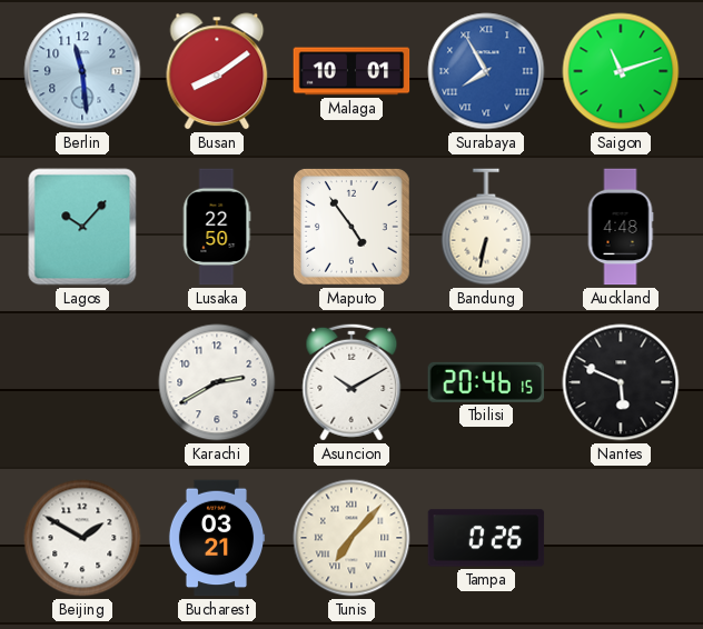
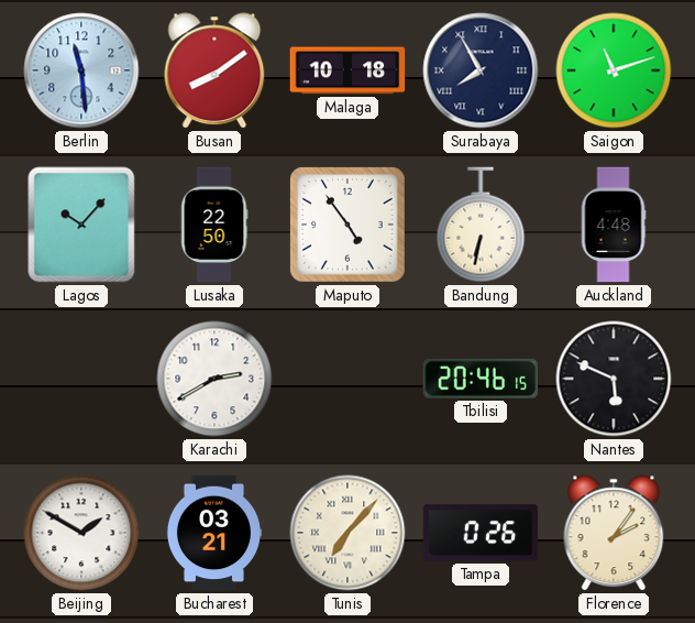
Malaga: 10:01 -> 10:18
Surabaya dial: blue -> navy
Asuncion: 10:10 -> none
Florence: none -> 2:06
